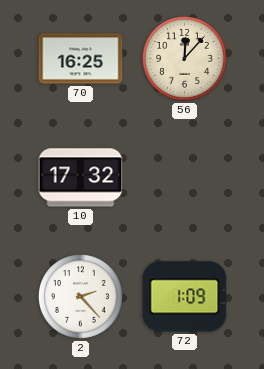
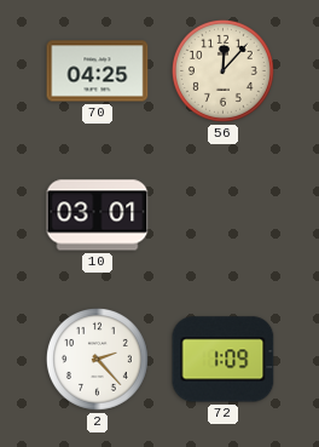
70: 16:25 -> 04:25
10: 17:32 -> 03:01
